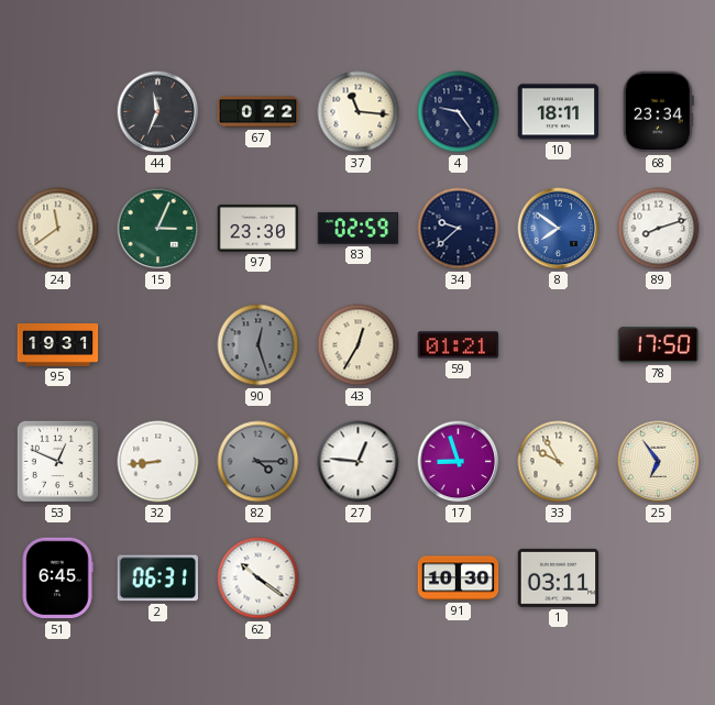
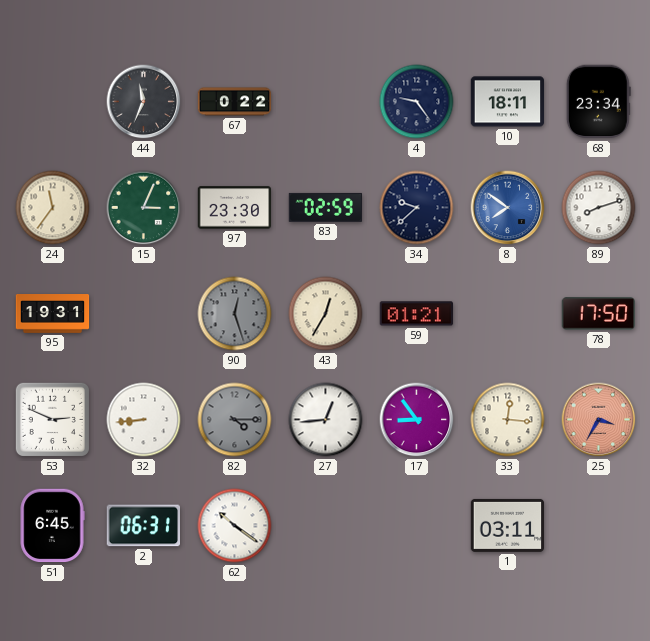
37: 11:16 -> none
24: 11:39 -> 11:36
53: 12:49 -> 2:49
27: 12:46 -> 12:44
17: 8:57 -> 8:54
33: 9:55 -> 12:16
25: 6:54 -> 3:35
25 dial: cream -> salmon
91: 10:30 -> none
